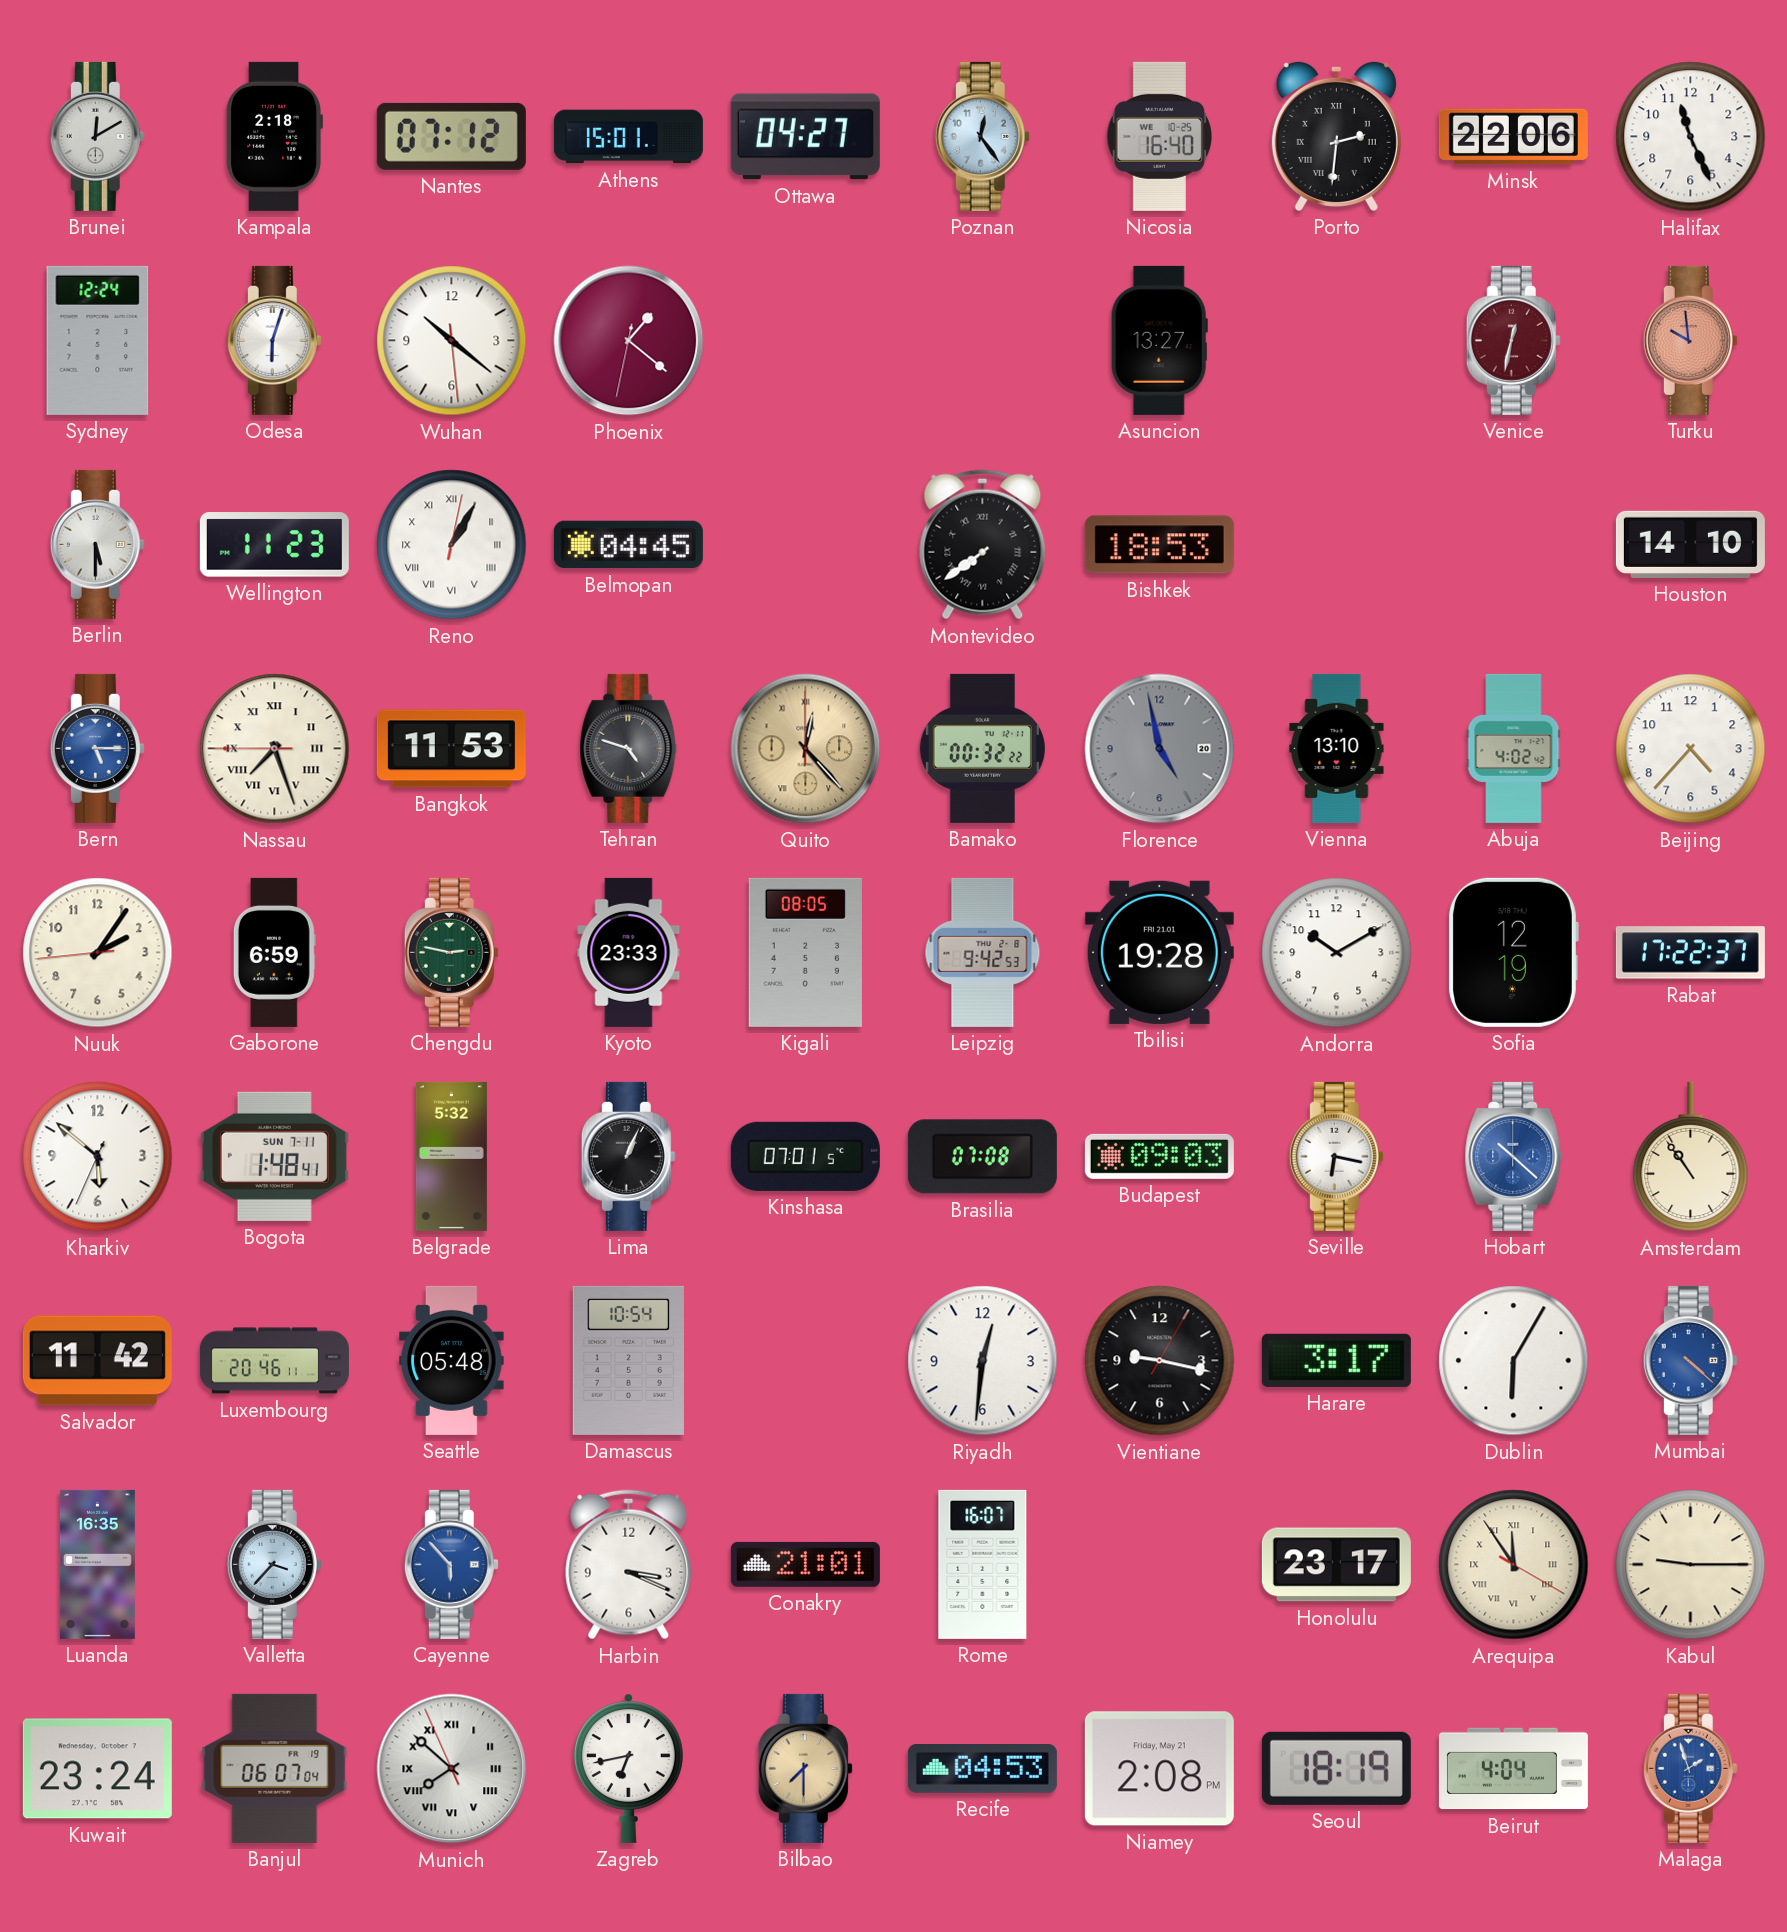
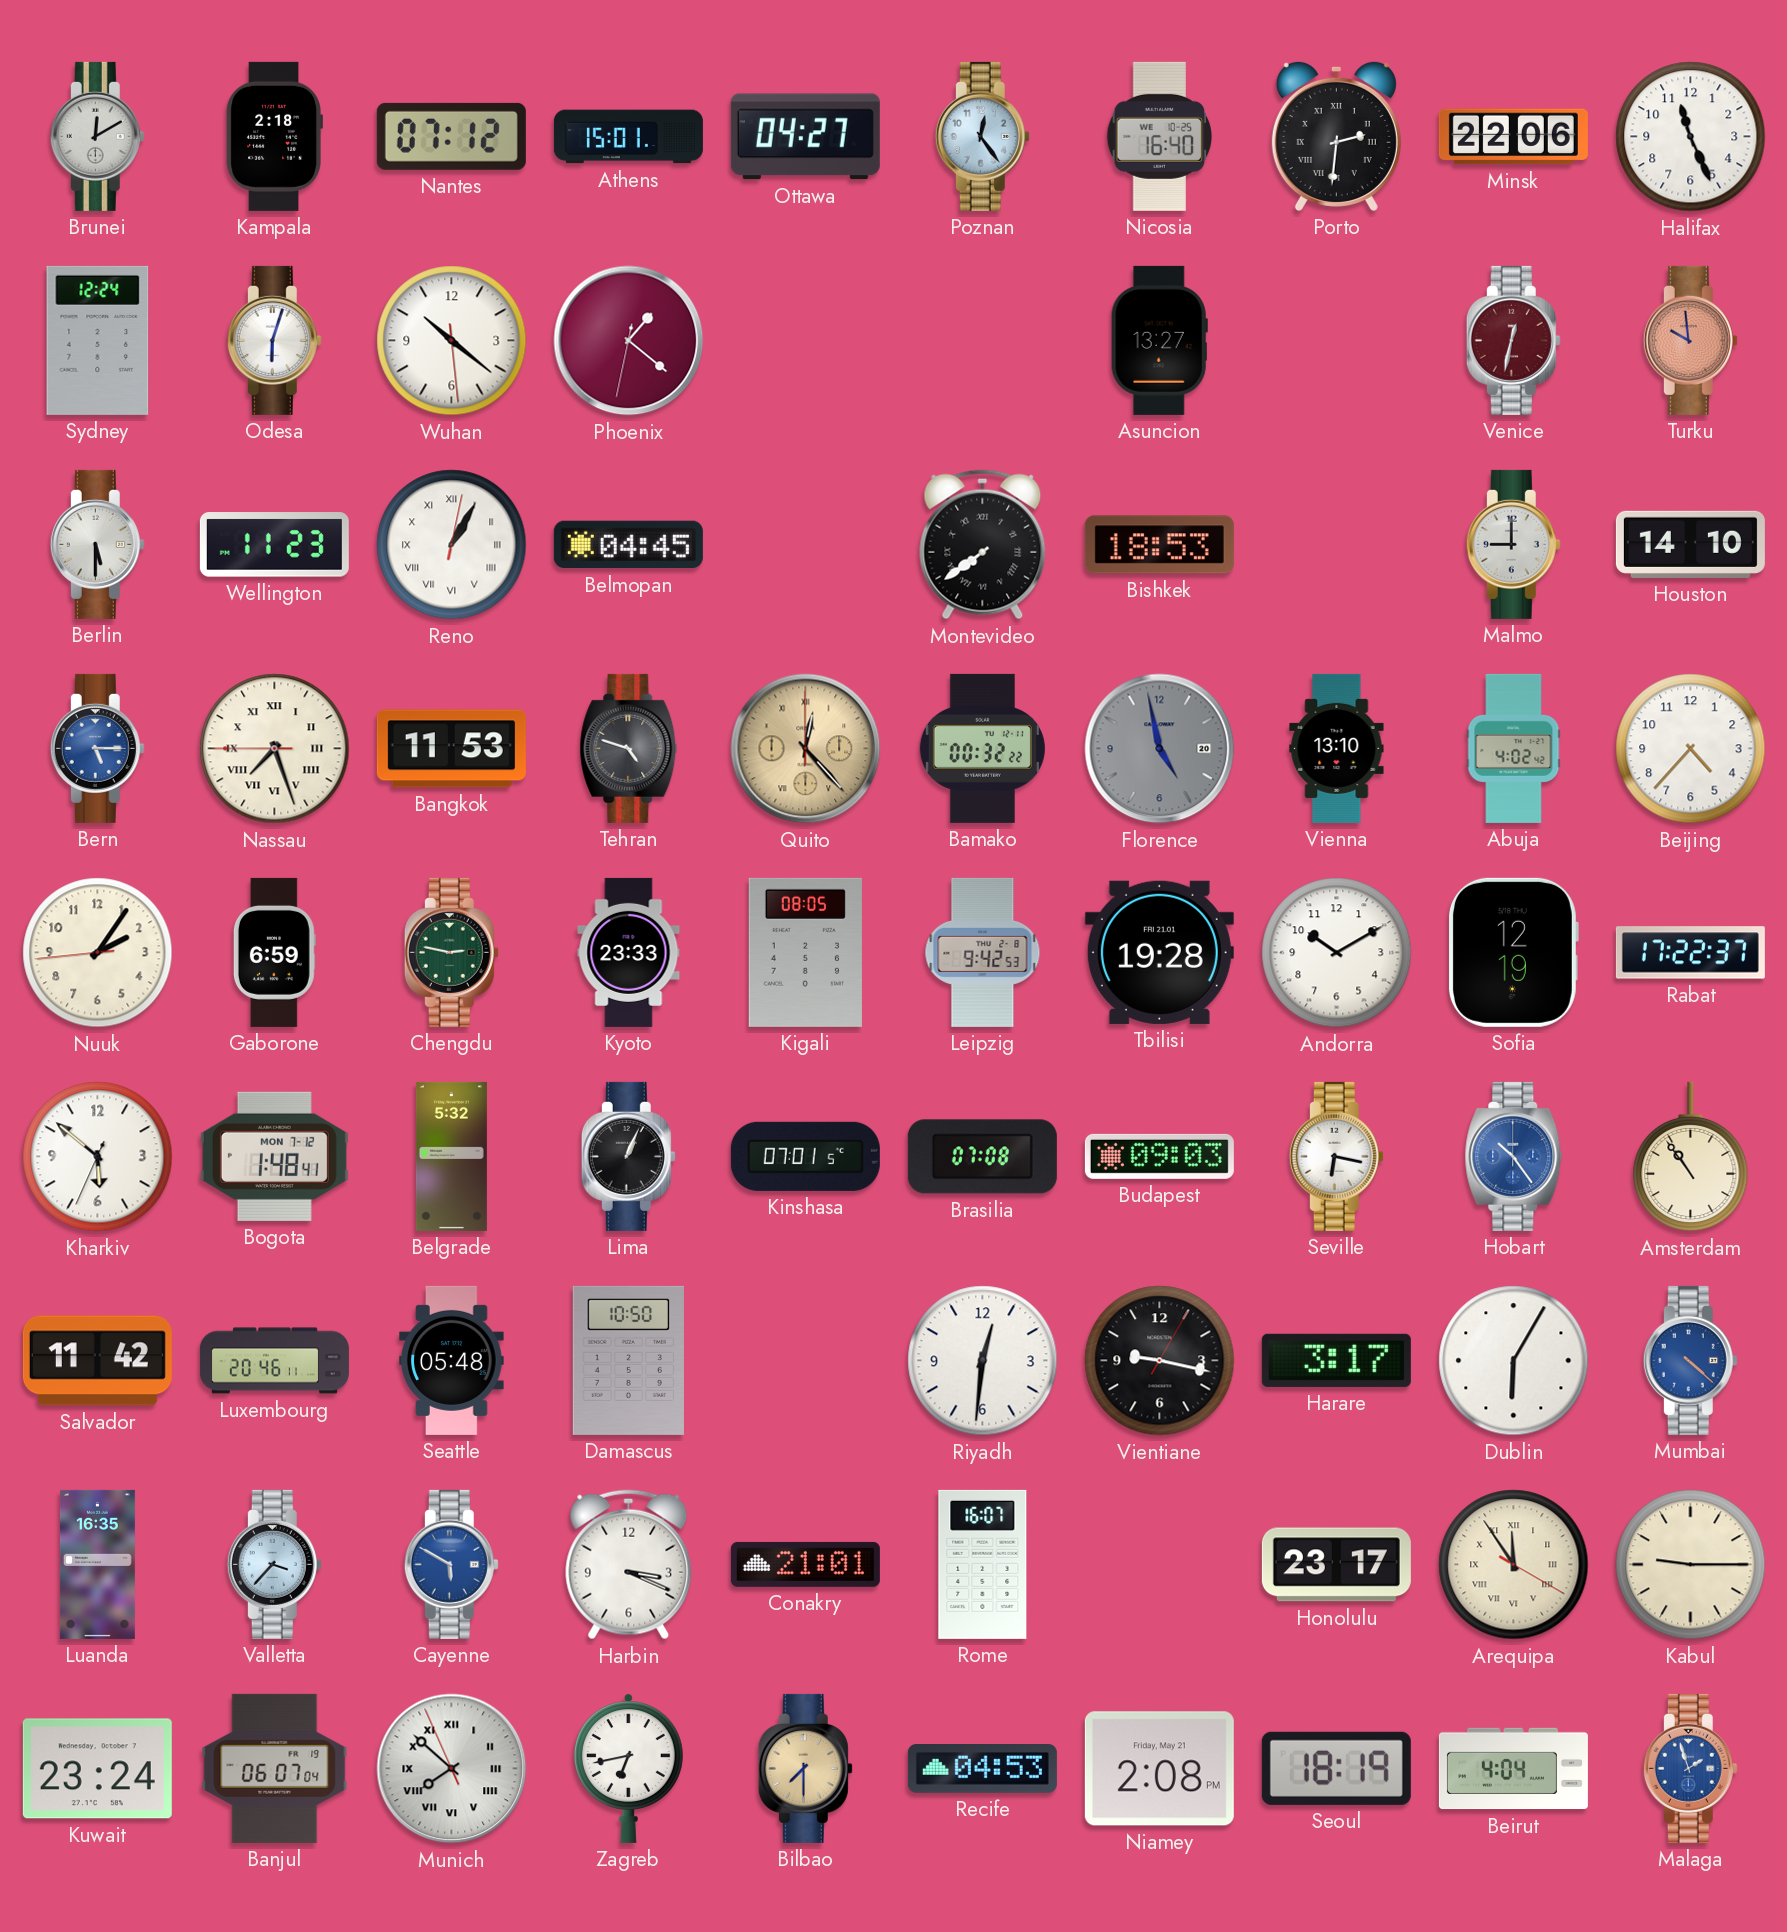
Malmo: none -> 9:00
Bogota date: SUN 7-11 -> MON 7-12
Hobart: 10:22 -> 10:24
Damascus: 10:54 -> 10:50
Cayenne: 5:53 -> 5:50
